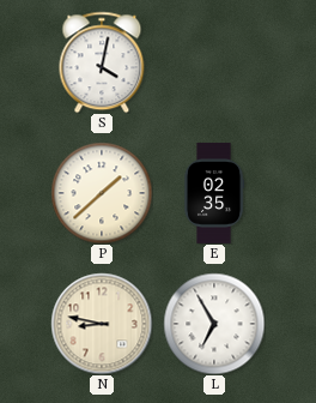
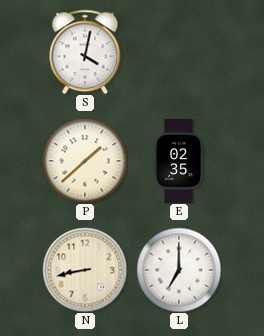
N: 8:47 -> 8:43
L: 6:55 -> 7:00
